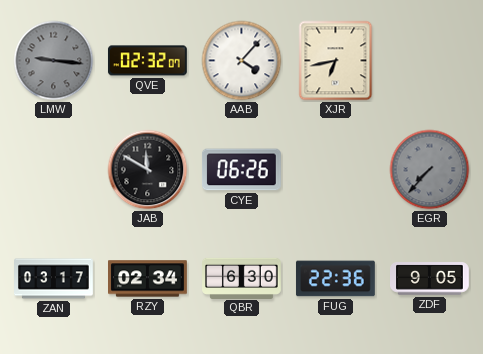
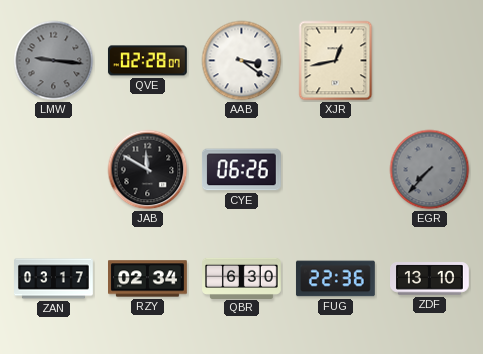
QVE: 02:32 -> 02:28
AAB: 4:07 -> 3:21
XJR: 6:43 -> 12:43
ZDF: 9:05 -> 13:10
